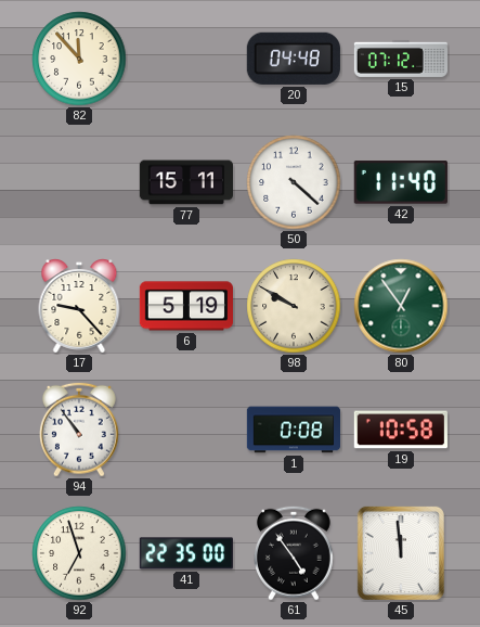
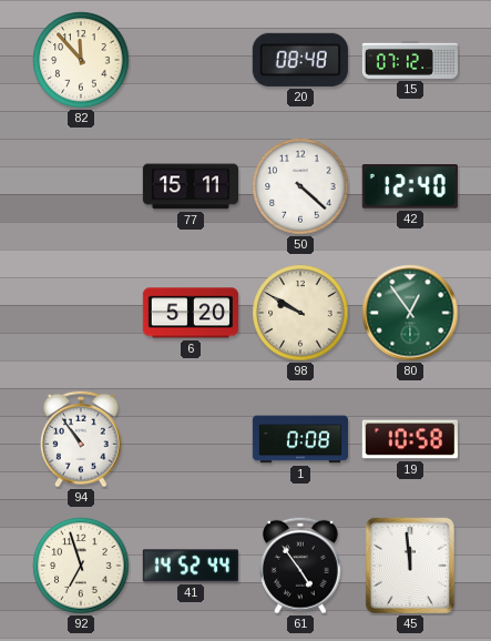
20: 04:48 -> 08:48
42: 11:40 -> 12:40
17: 9:23 -> none
6: 5:19 -> 5:20
41: 22:35 -> 14:52
